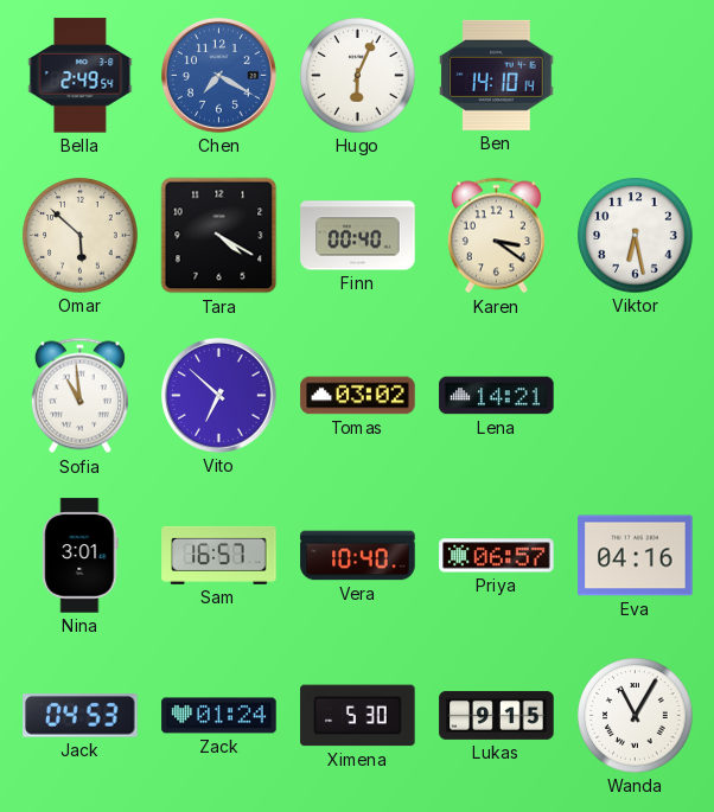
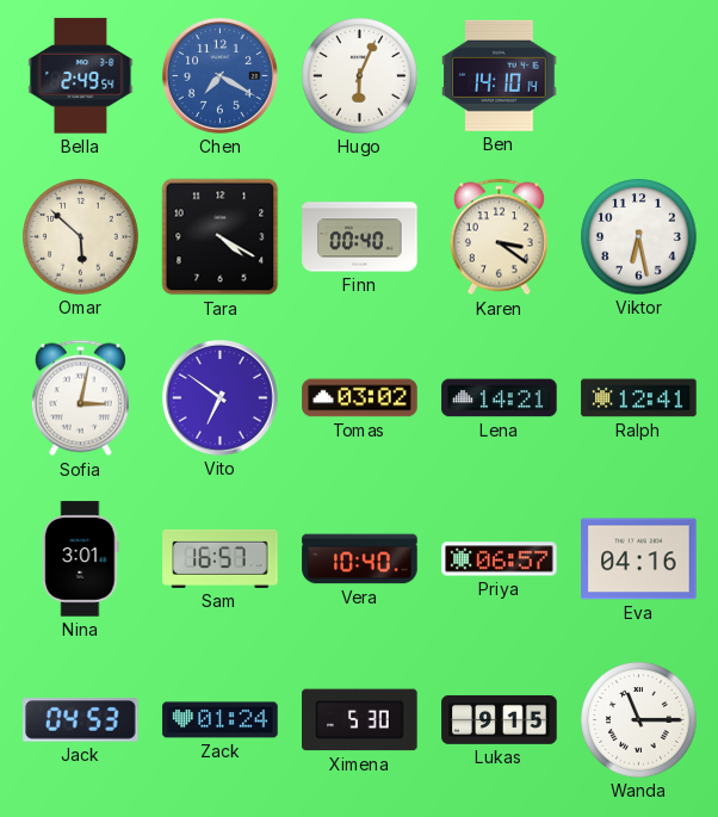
Sofia: 10:59 -> 3:02
Vito: 6:52 -> 6:51
Ralph: none -> 12:41
Wanda: 11:05 -> 11:15
